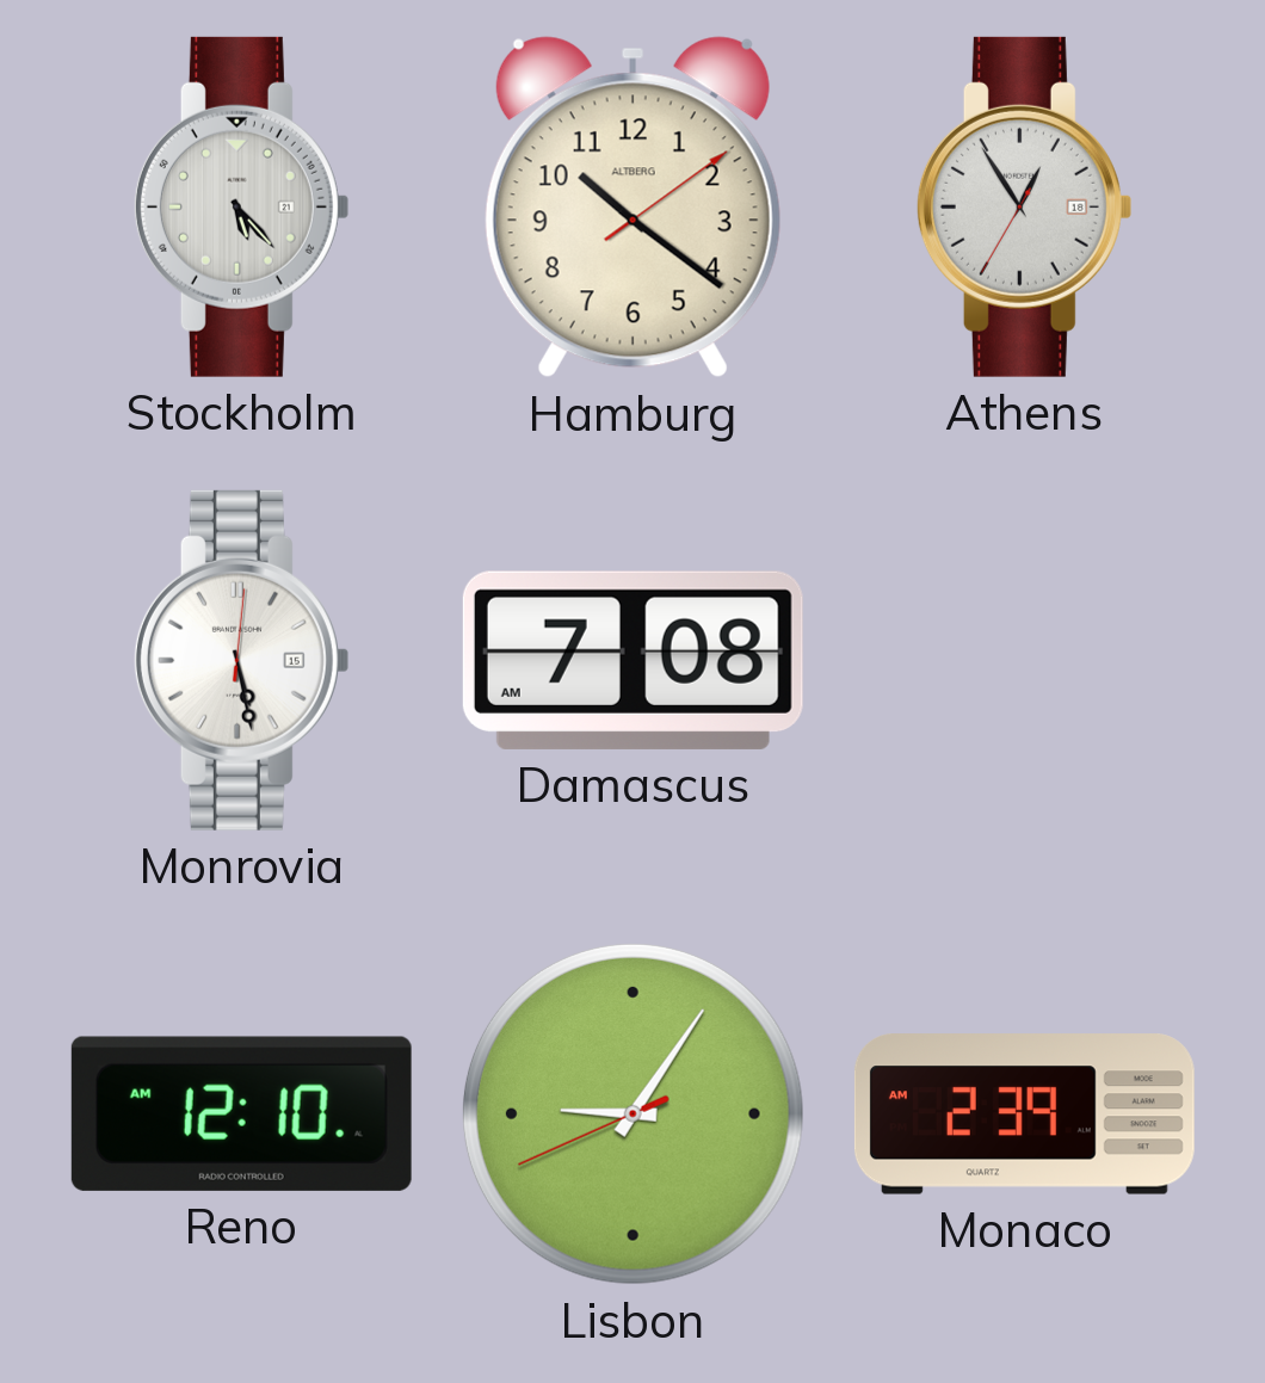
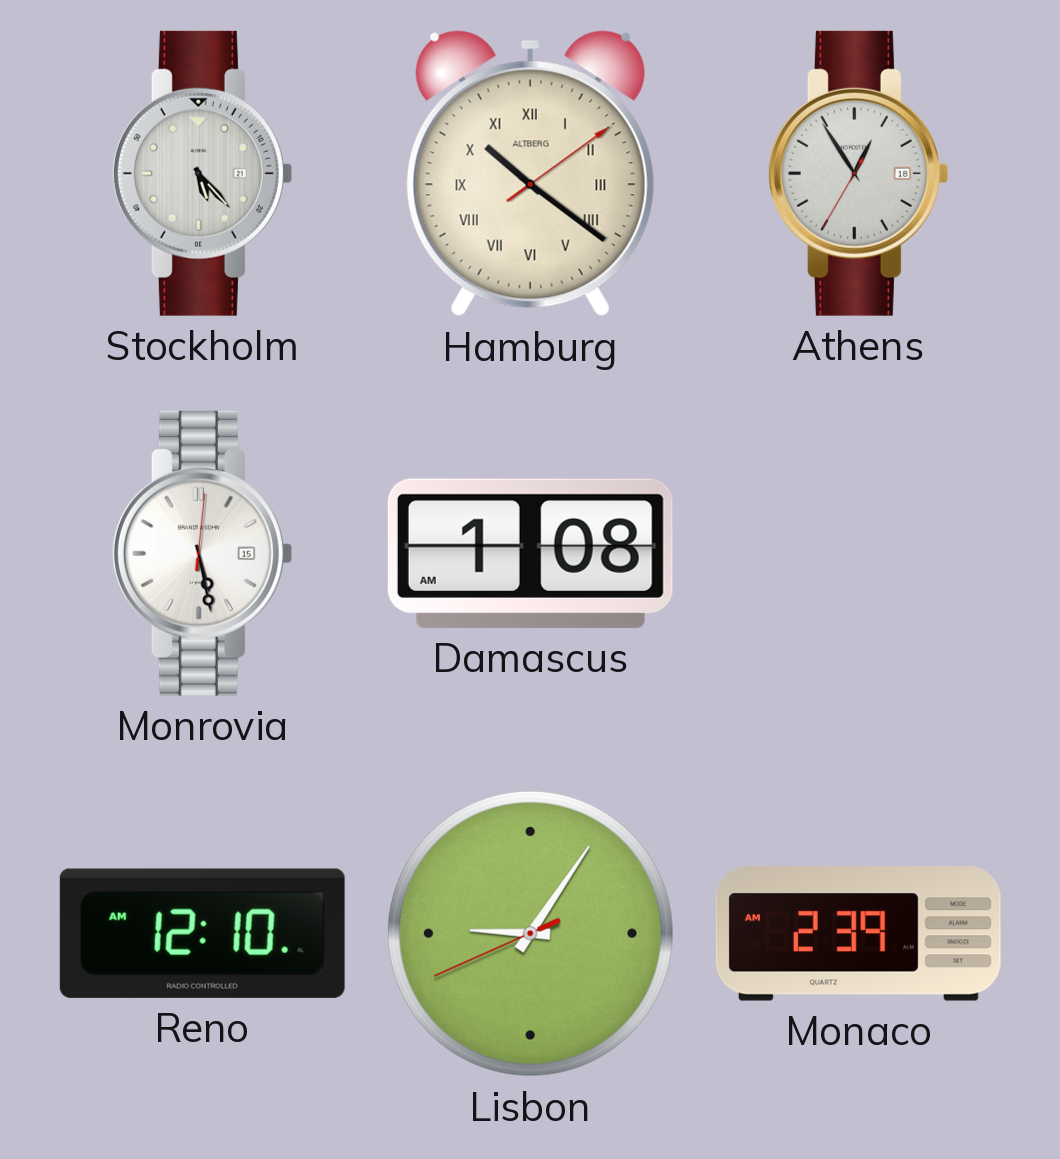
Hamburg numerals: Arabic -> Roman
Damascus: 7:08 -> 1:08
